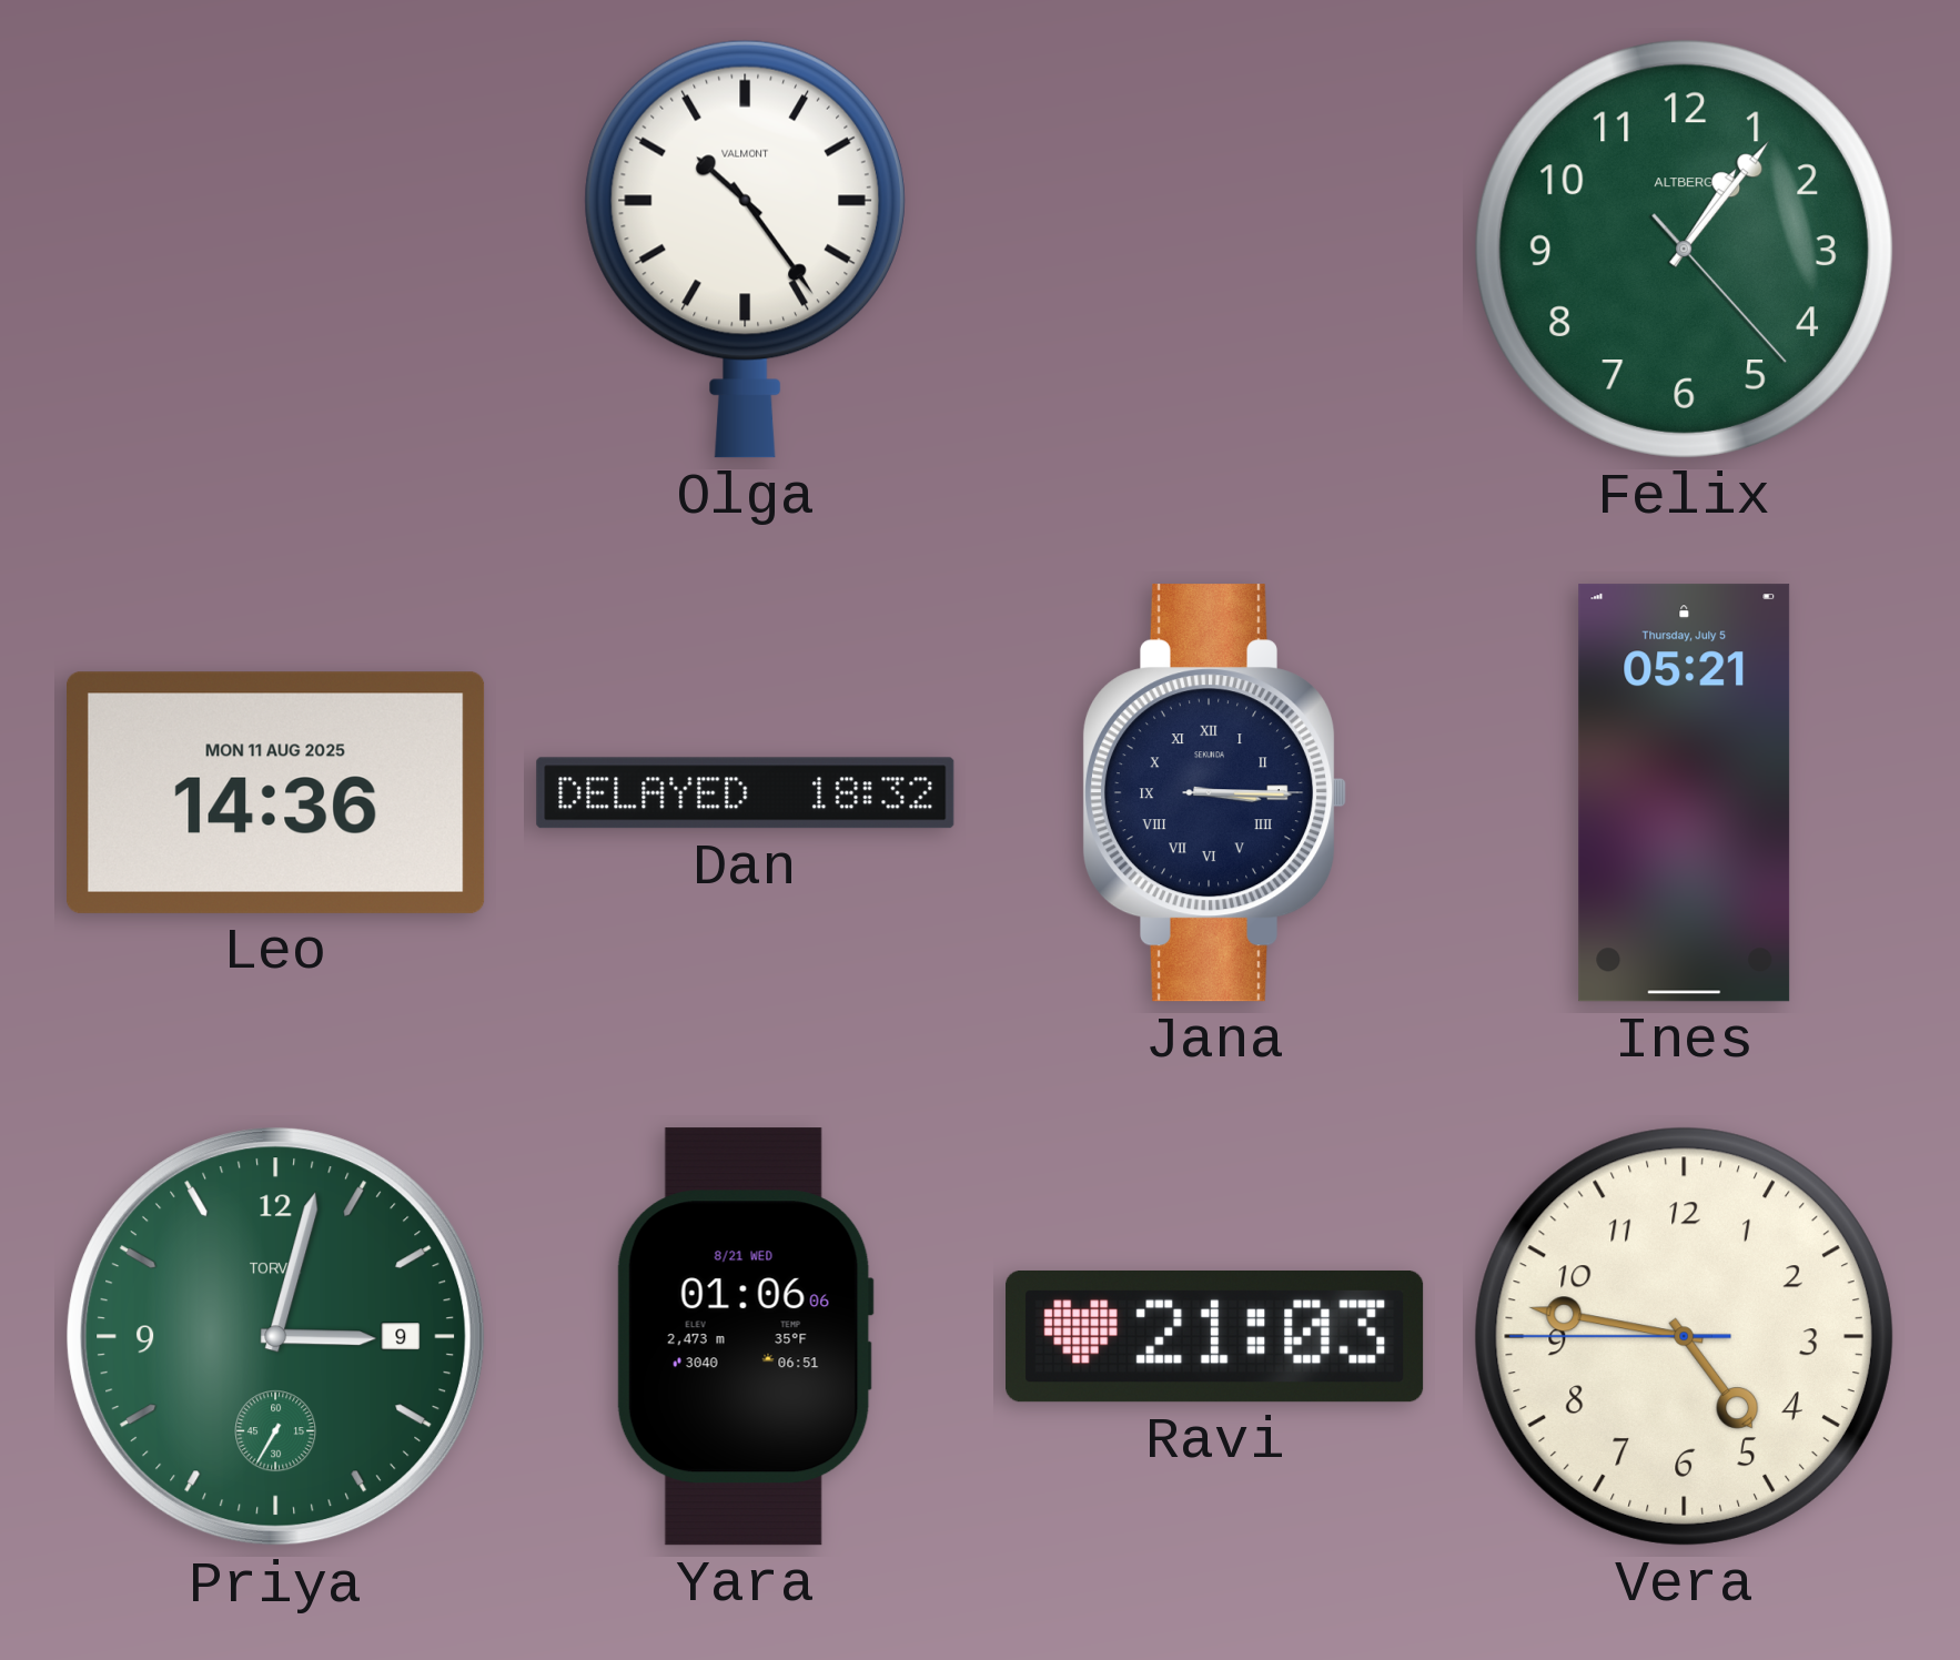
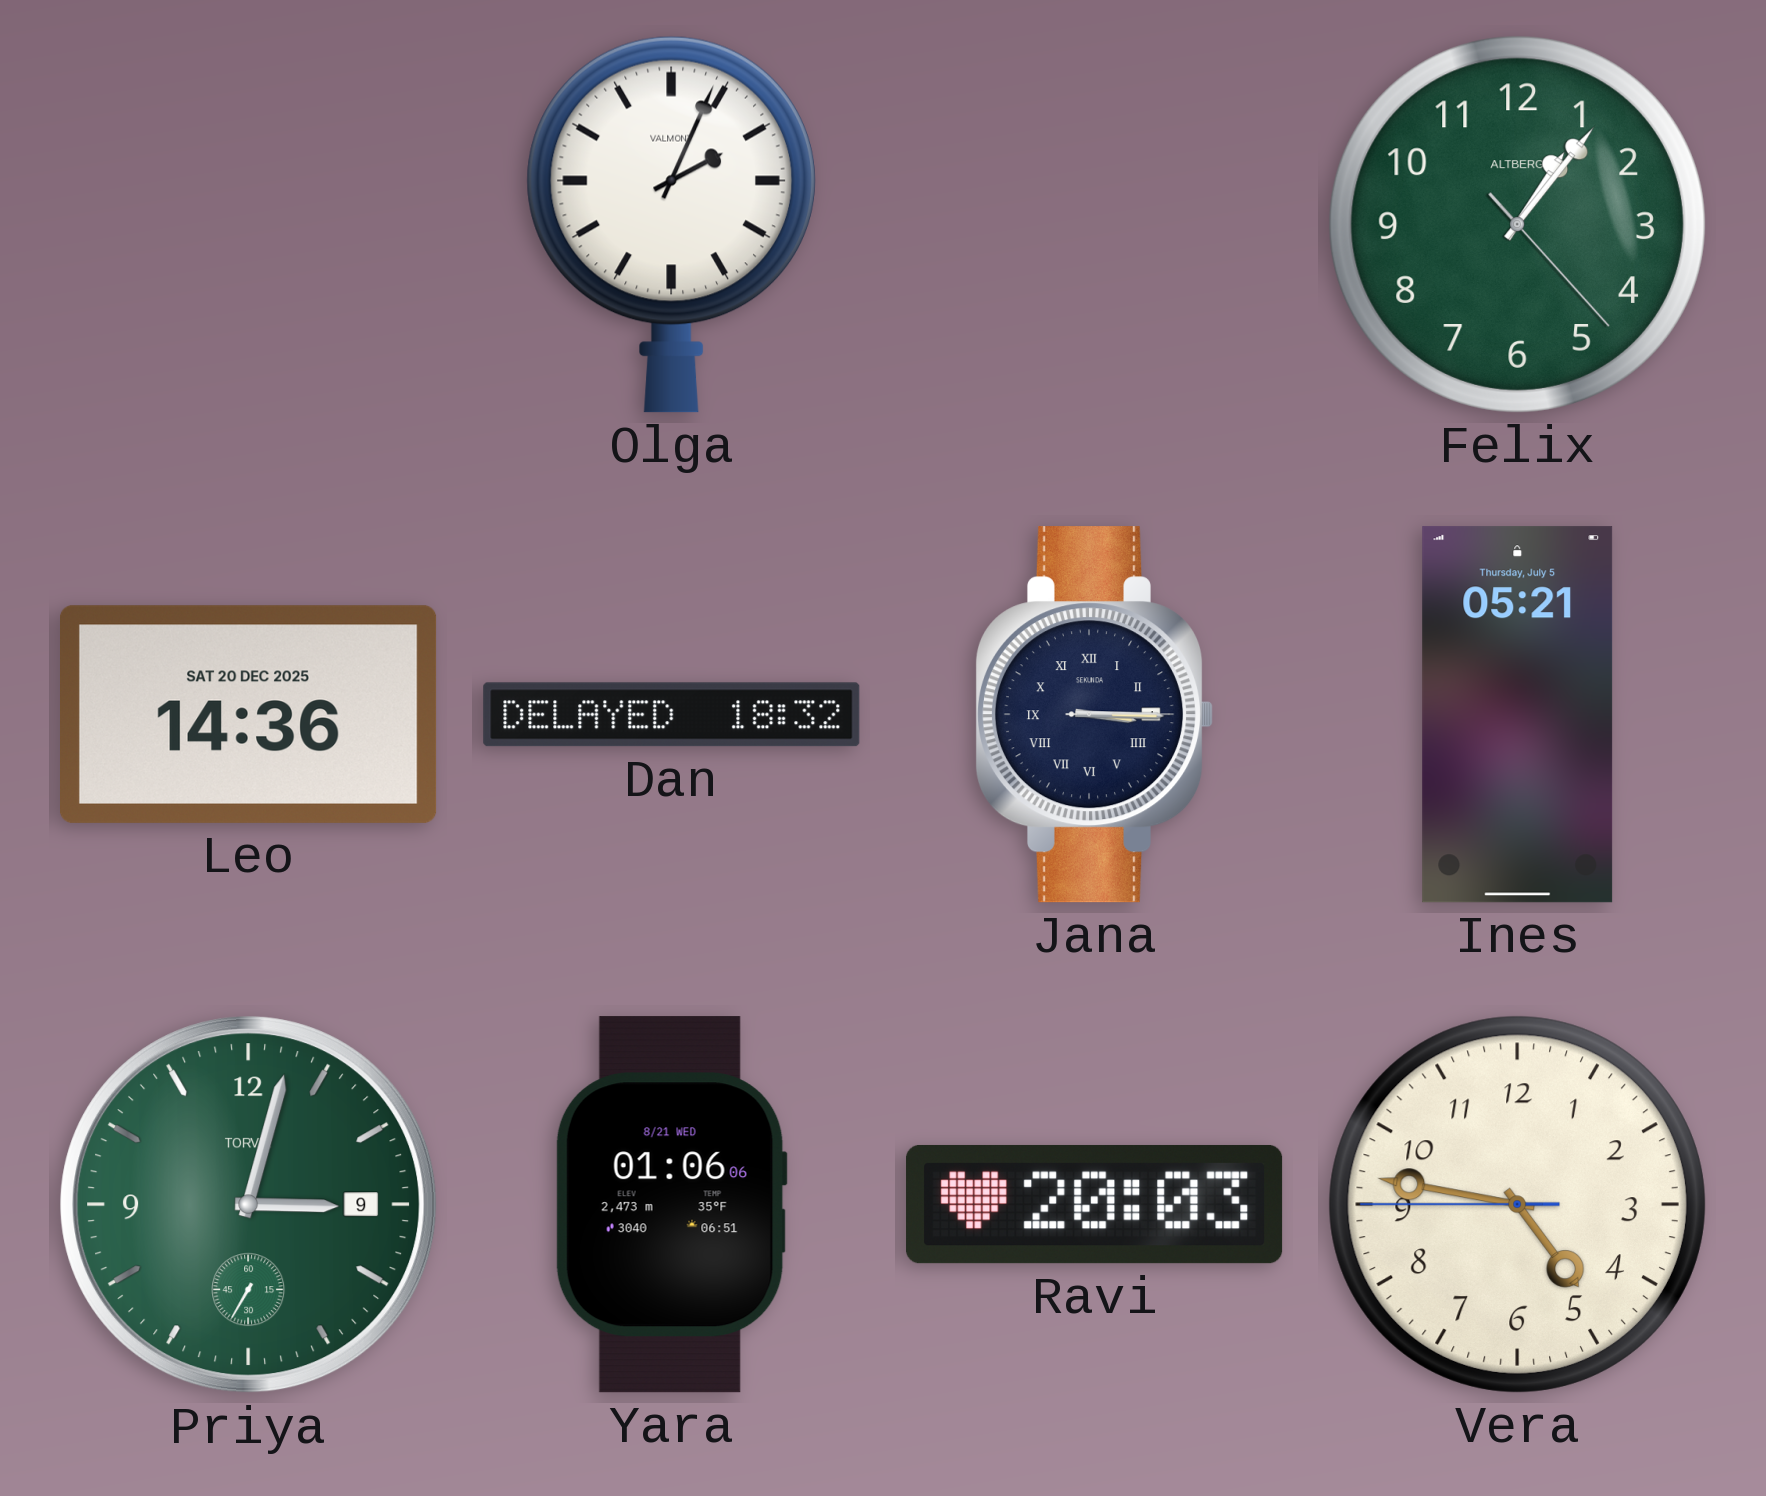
Olga: 10:24 -> 2:04
Leo date: MON 11 AUG 2025 -> SAT 20 DEC 2025
Ravi: 21:03 -> 20:03
